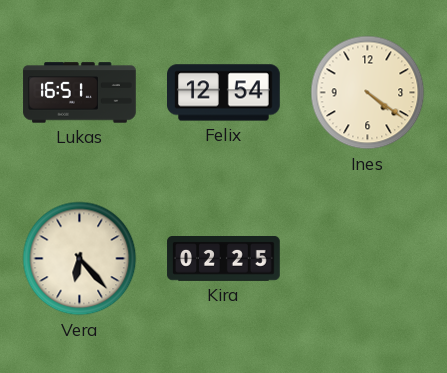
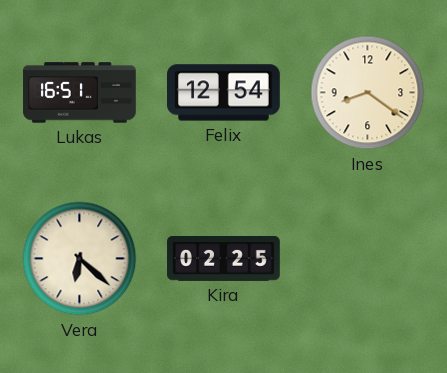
Ines: 4:21 -> 8:21
Vera: 6:23 -> 6:22
